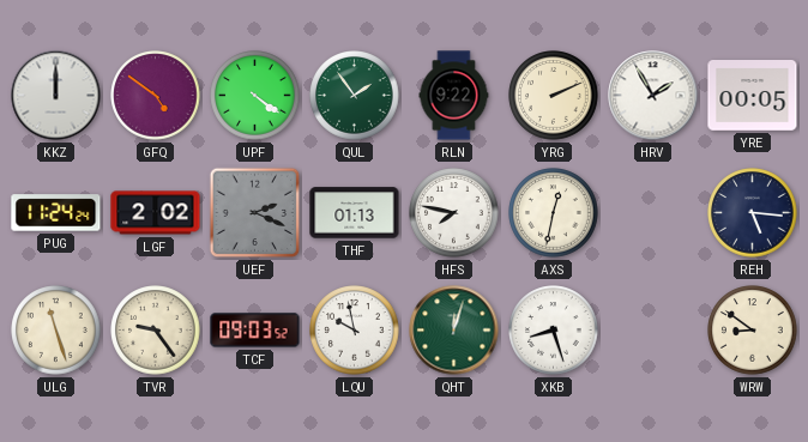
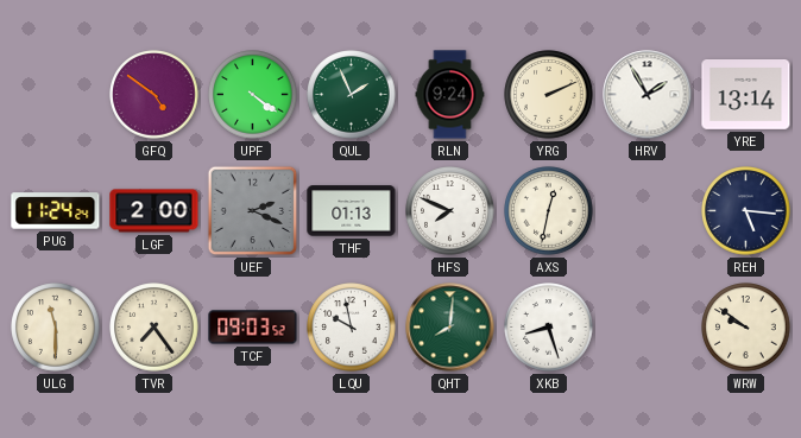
KKZ: 12:00 -> none
QUL: 1:54 -> 1:56
RLN: 9:22 -> 9:24
YRE: 00:05 -> 13:14
LGF: 2:02 -> 2:00
HFS: 7:47 -> 7:49
ULG: 11:27 -> 11:30
TVR: 9:24 -> 7:24
QHT: 12:03 -> 8:01
WRW: 8:51 -> 9:51
